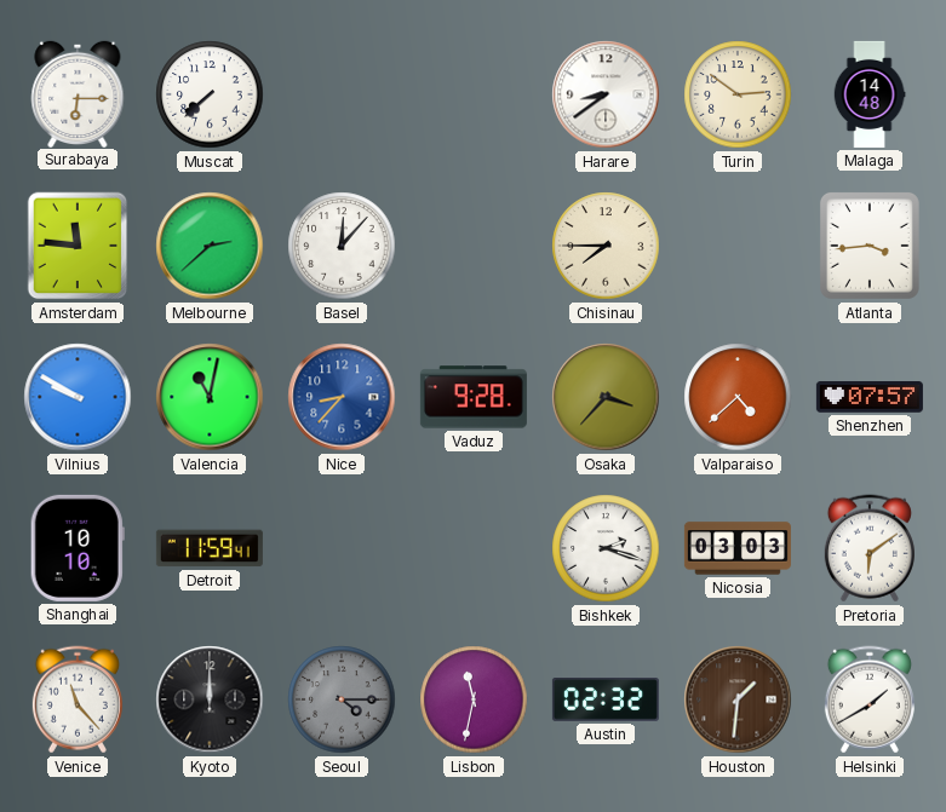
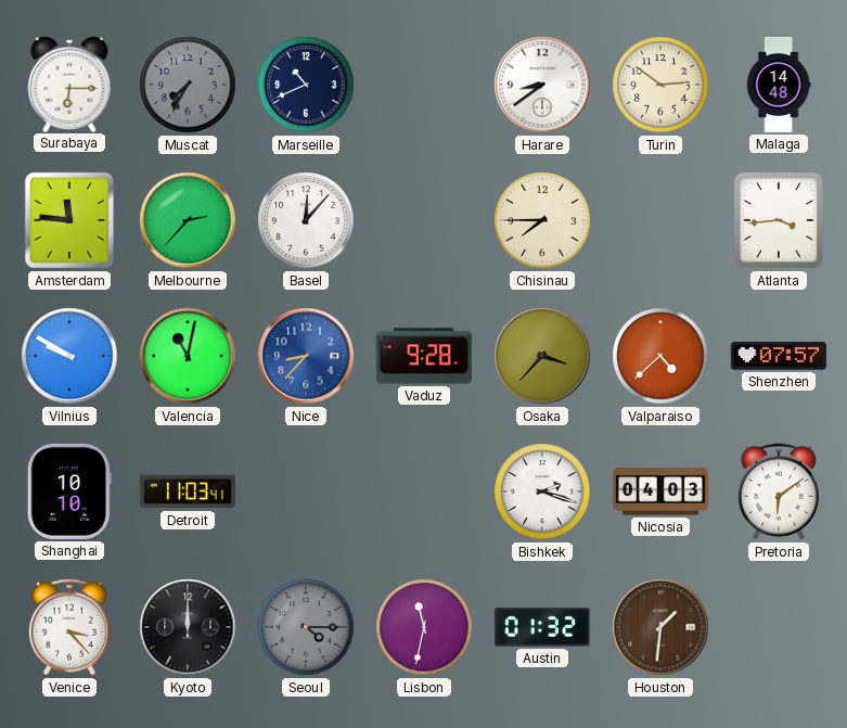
Muscat: 7:38 -> 7:35
Muscat dial: white -> grey
Marseille: none -> 10:41
Melbourne: 2:38 -> 2:37
Detroit: 11:59 -> 11:03
Nicosia: 03:03 -> 04:03
Venice: 11:23 -> 3:23
Austin: 02:32 -> 01:32
Helsinki: 1:40 -> none
